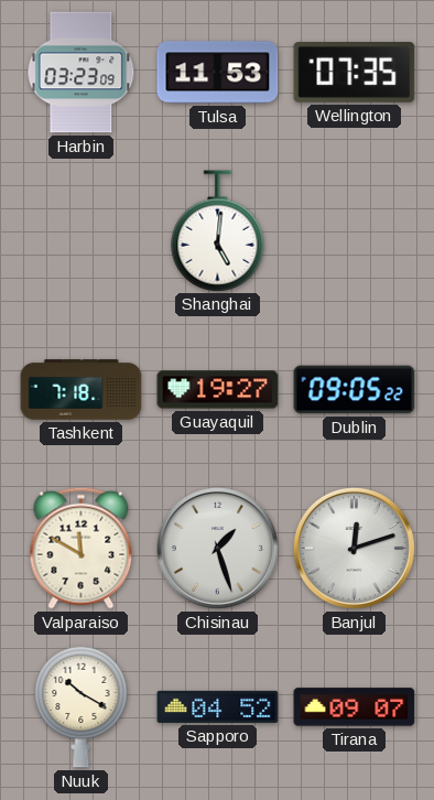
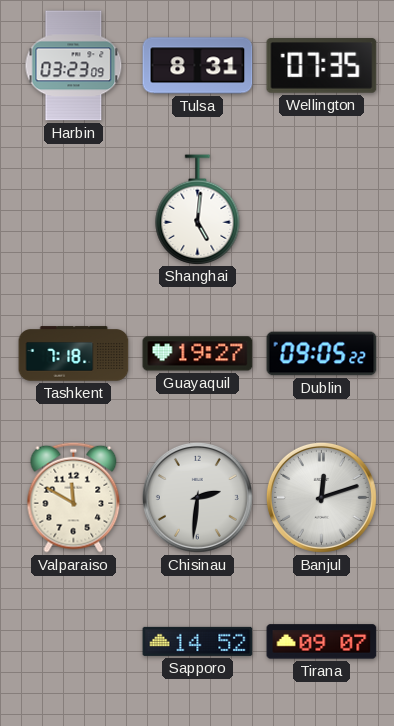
Tulsa: 11:53 -> 8:31
Chisinau: 1:27 -> 2:31
Nuuk: 10:20 -> none
Sapporo: 04:52 -> 14:52
